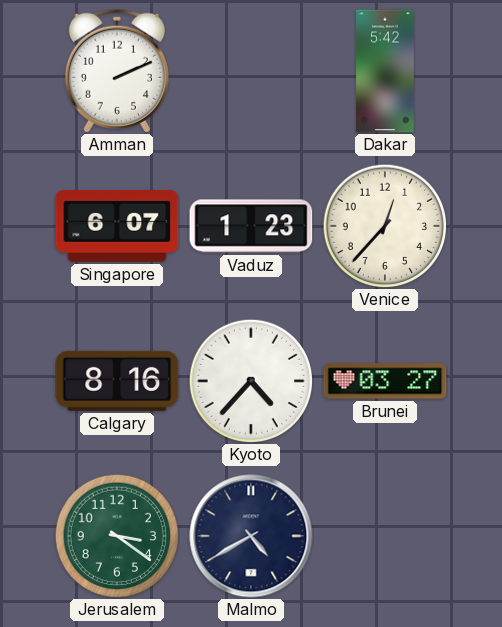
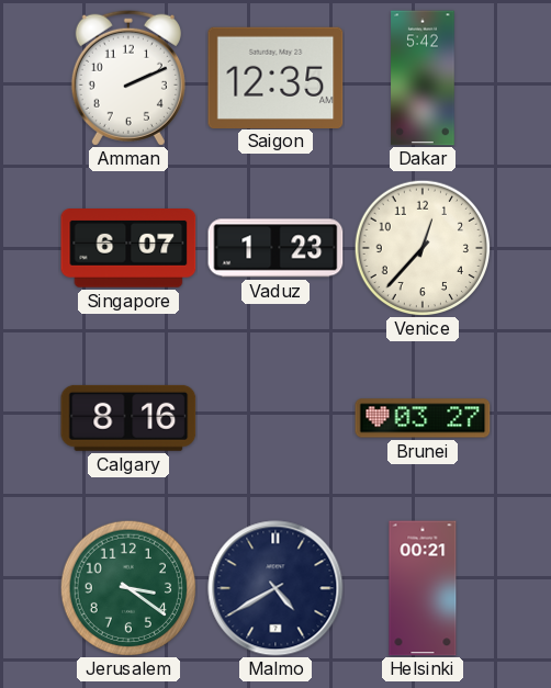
Saigon: none -> 12:35
Kyoto: 4:37 -> none
Helsinki: none -> 00:21
